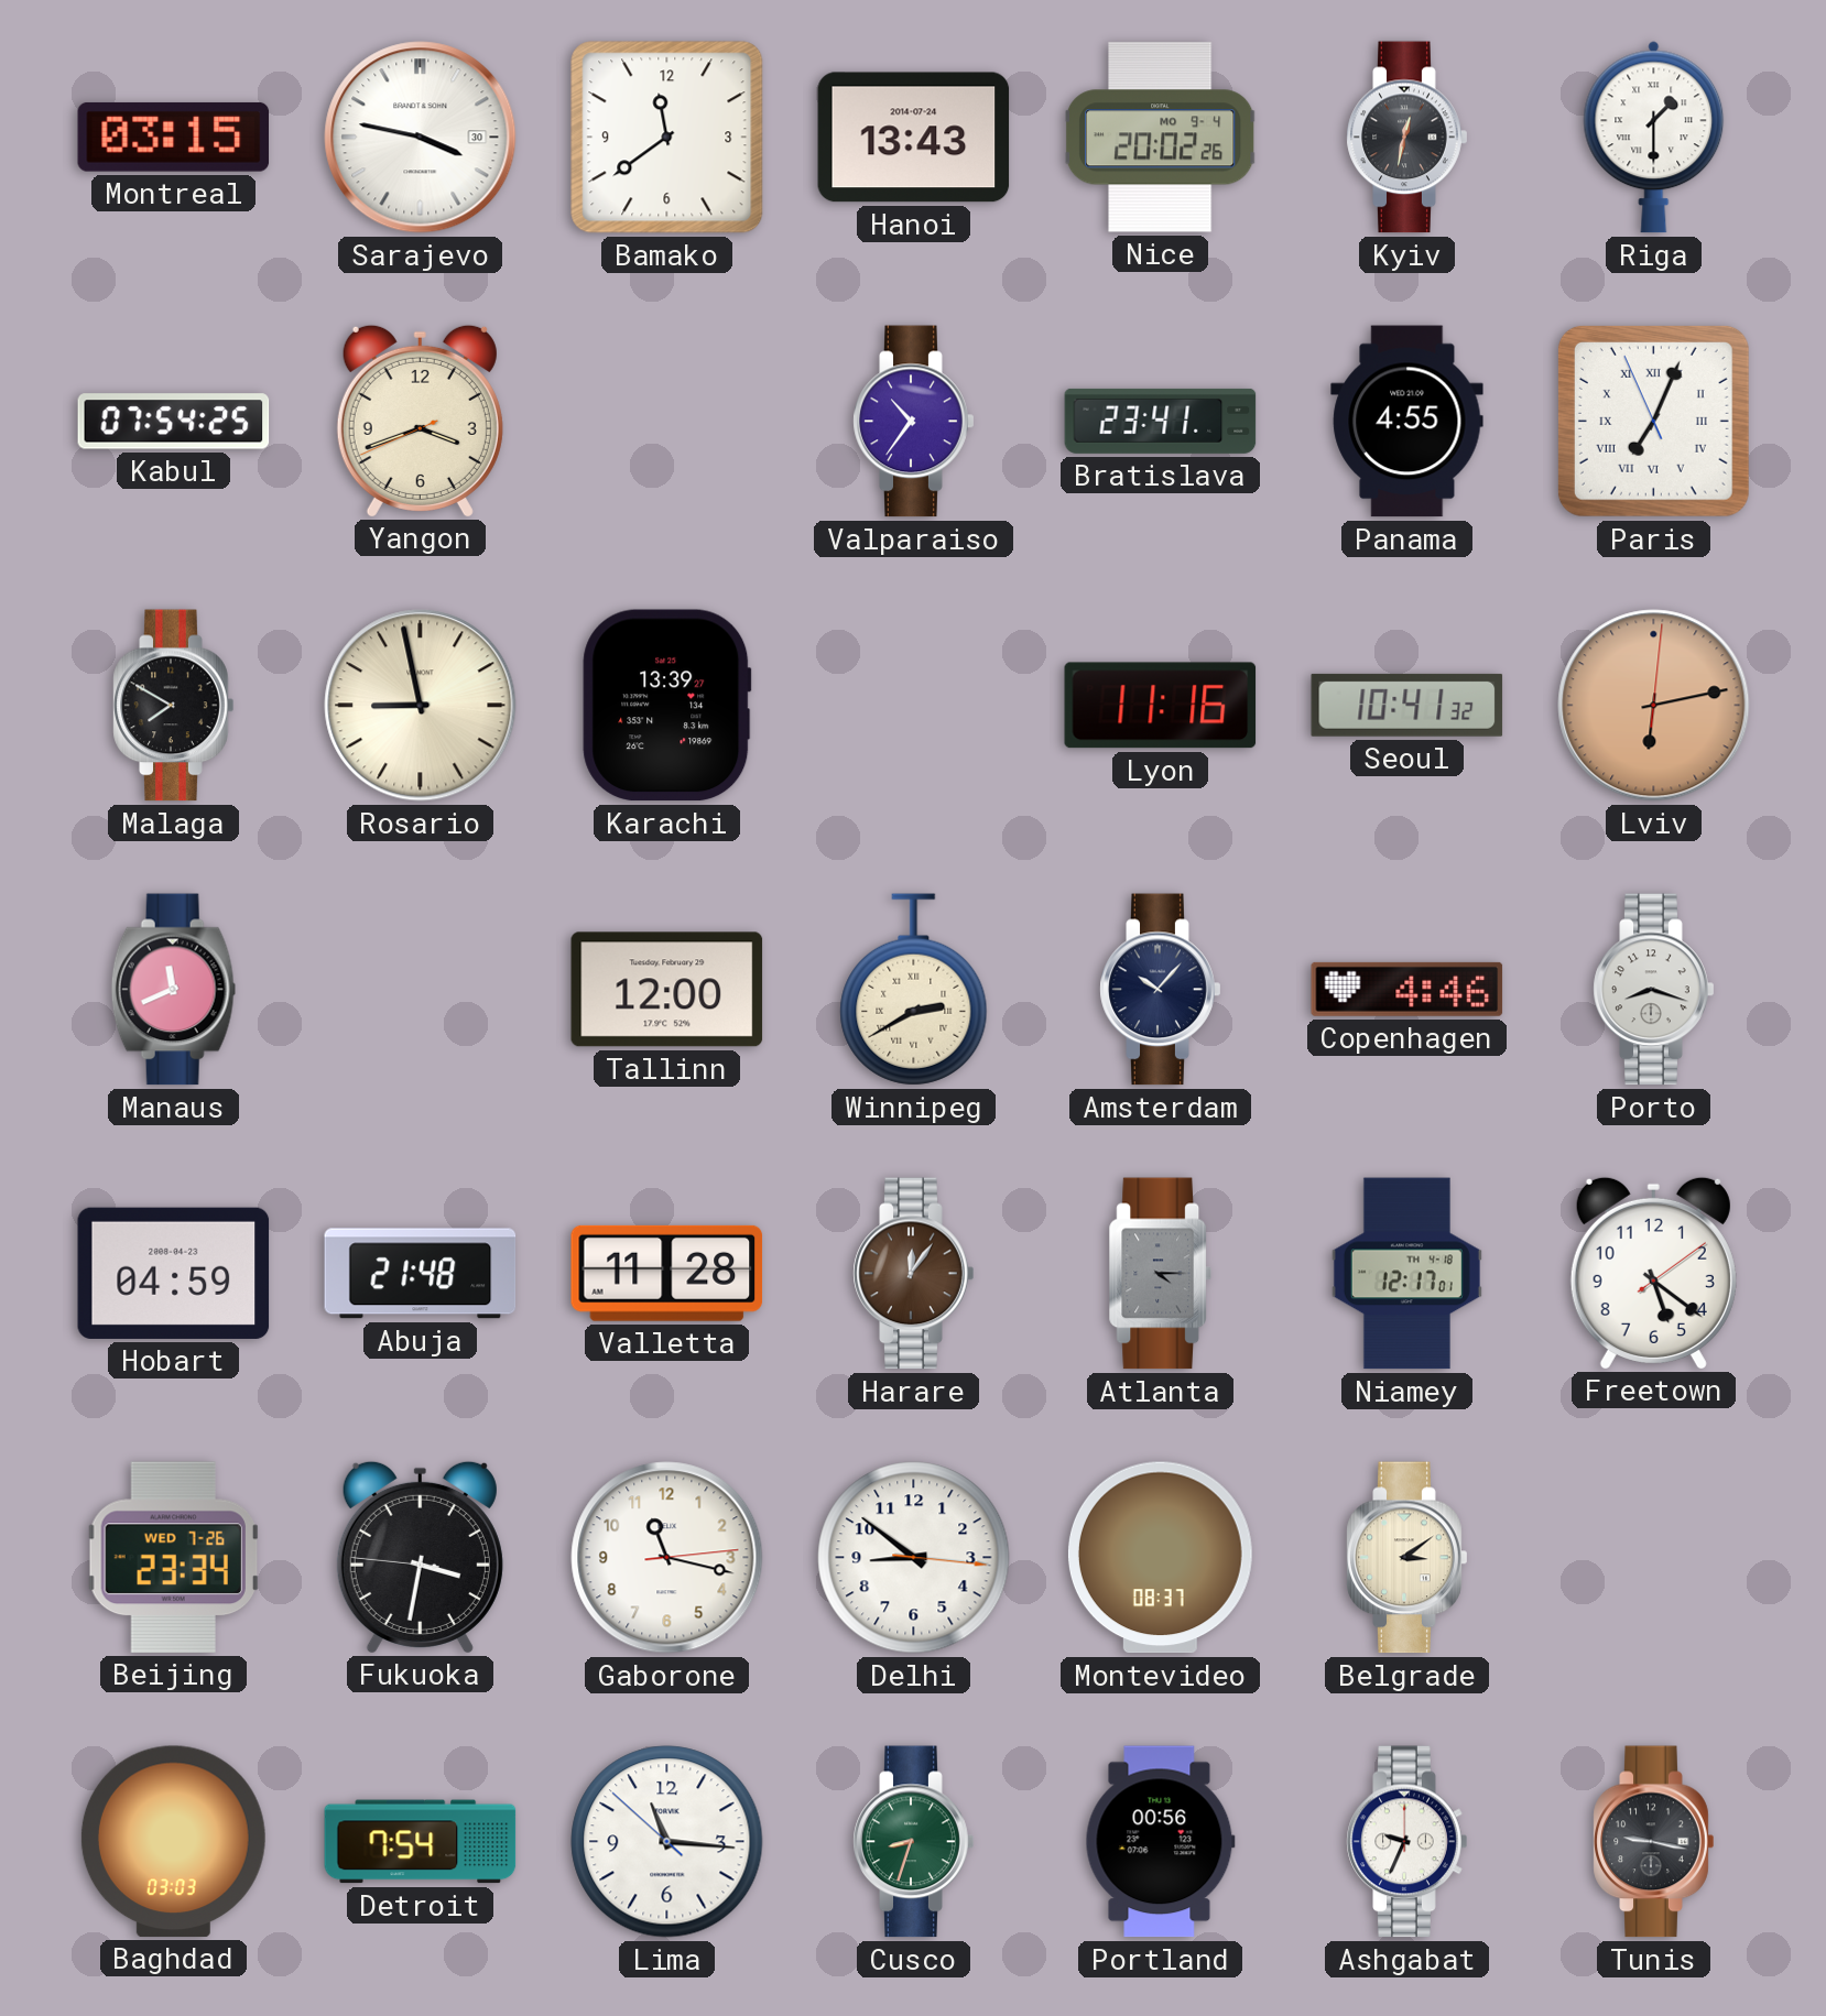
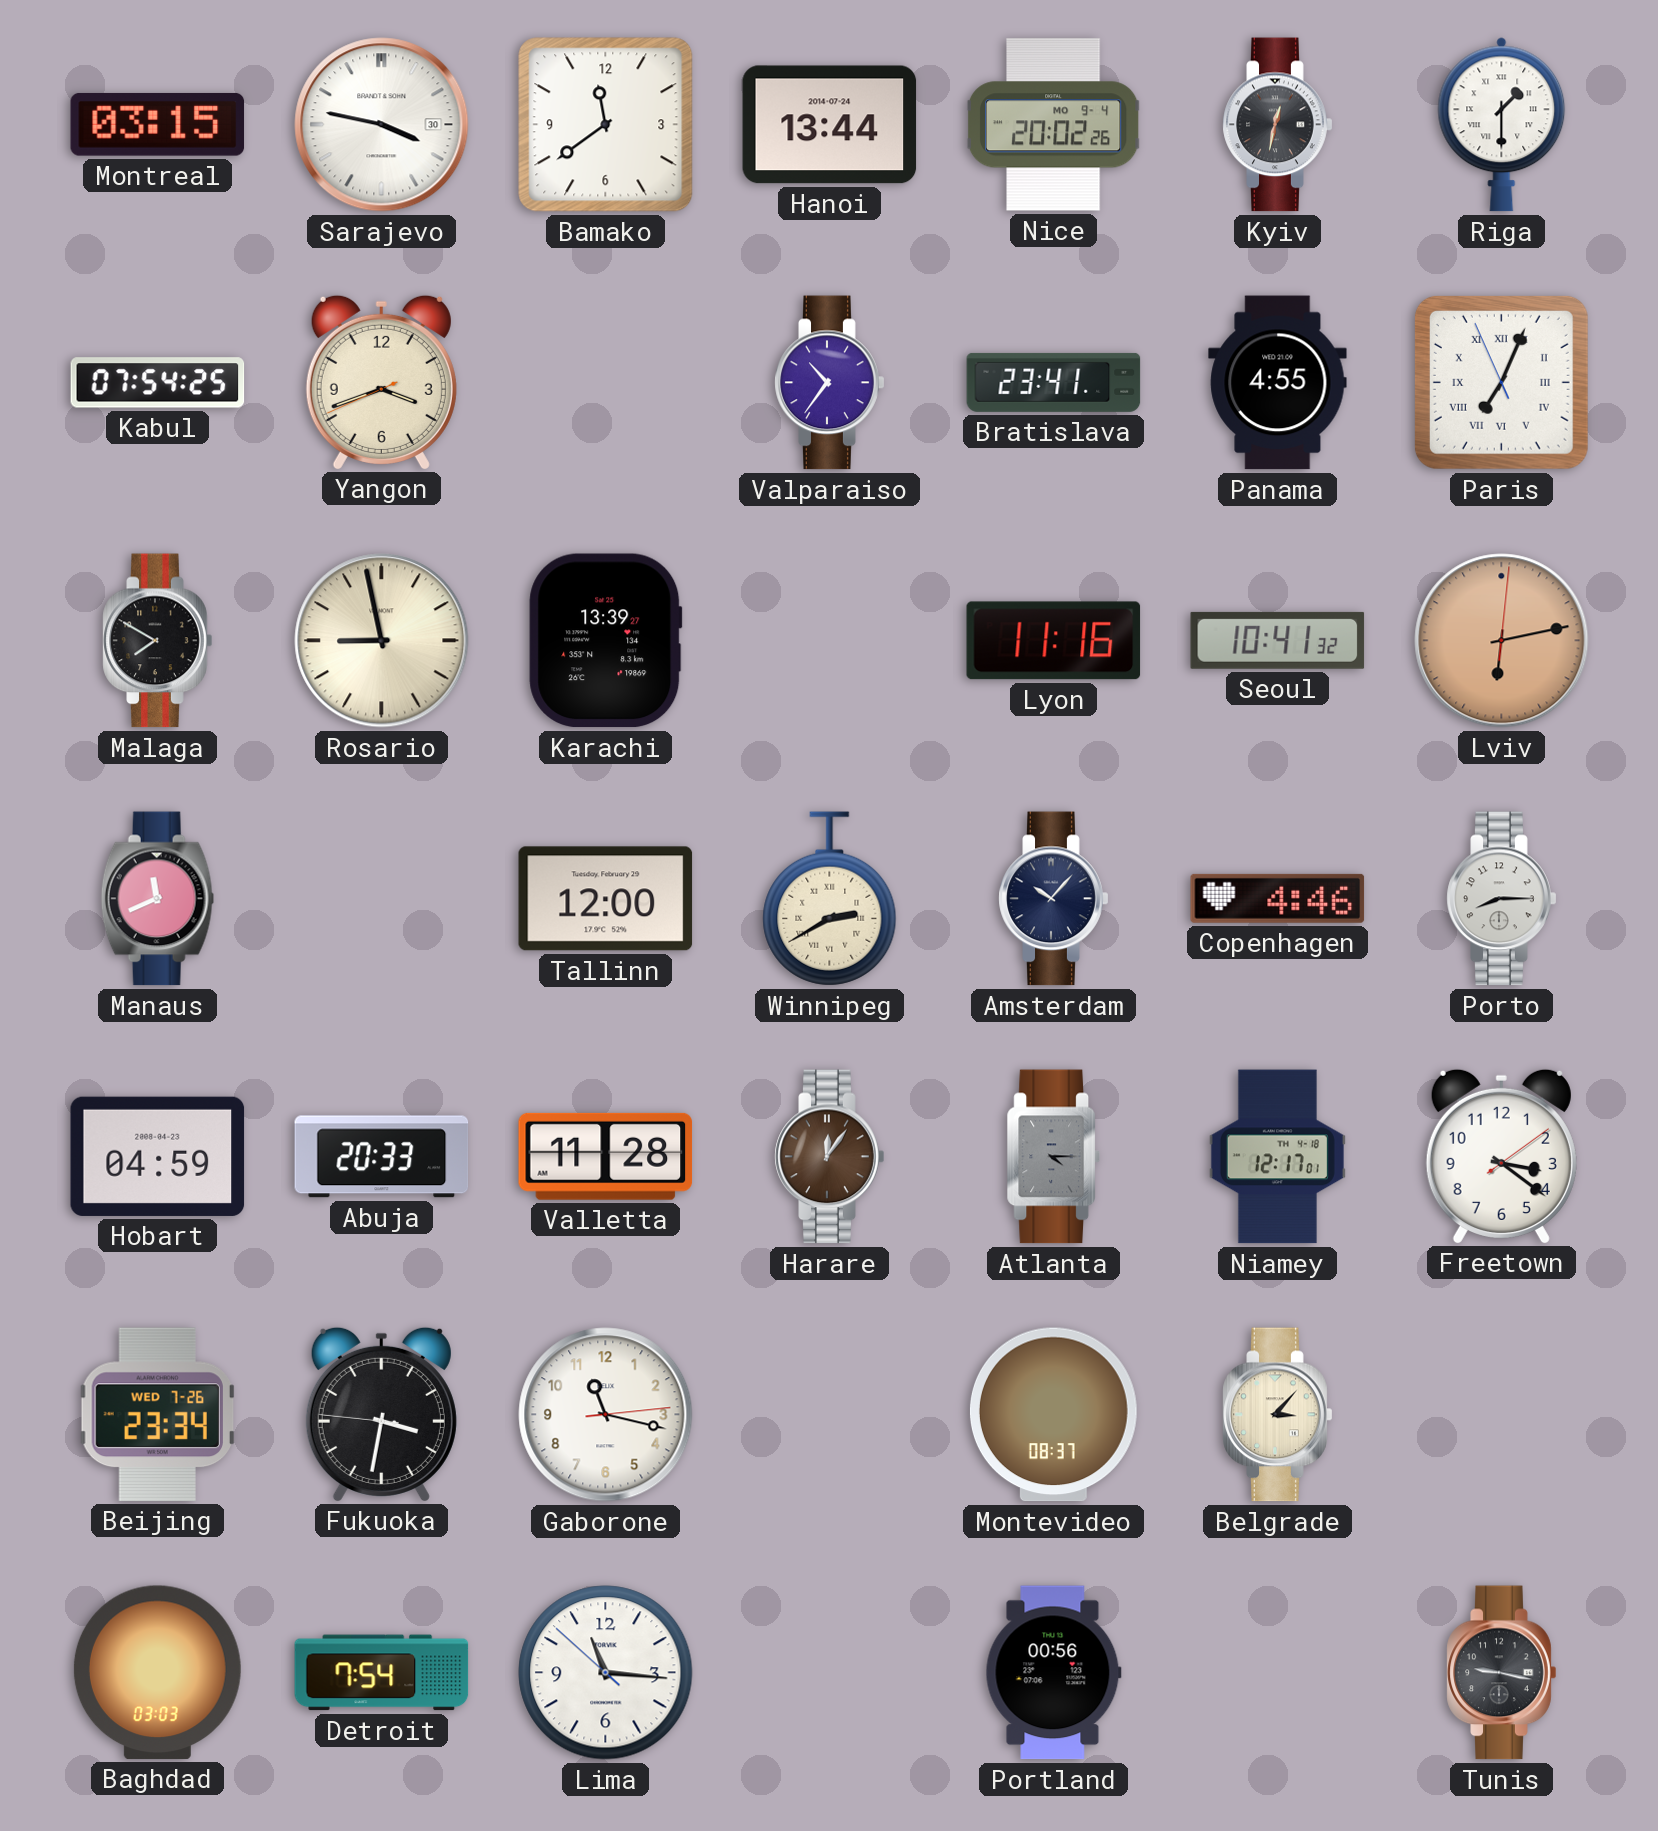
Hanoi: 13:43 -> 13:44
Porto: 8:18 -> 8:15
Abuja: 21:48 -> 20:33
Freetown: 5:21 -> 3:21
Delhi: 8:51 -> none
Belgrade: 3:09 -> 3:07
Cusco: 8:33 -> none
Ashgabat: 9:34 -> none
